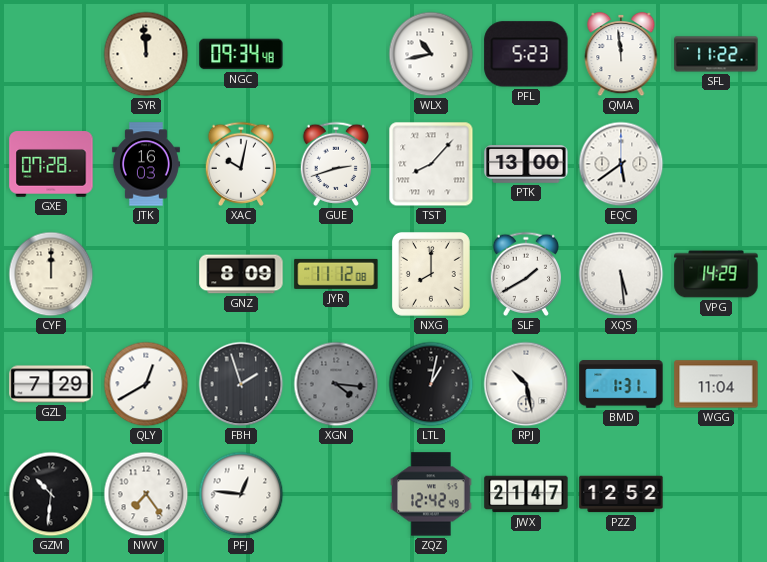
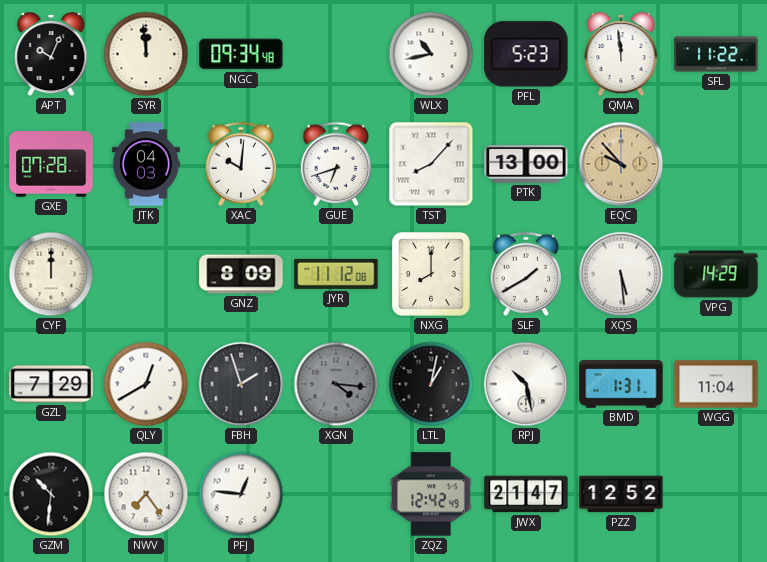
APT: none -> 10:04
JTK: 16:03 -> 04:03
XAC: 10:02 -> 10:01
GUE: 2:42 -> 6:42
EQC: 5:39 -> 9:53
EQC dial: white -> champagne
